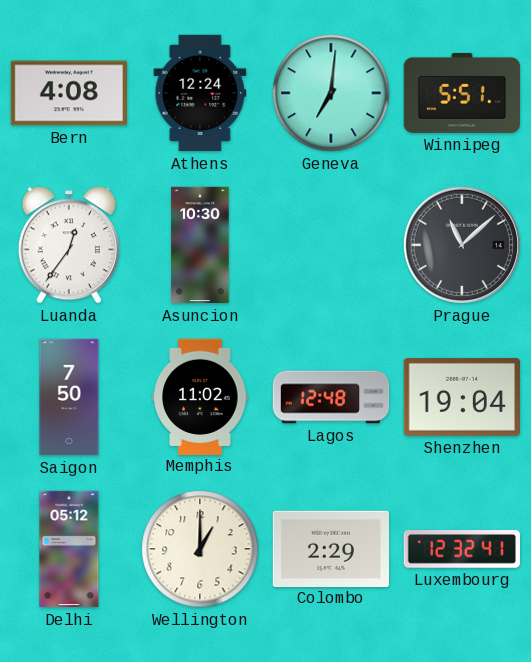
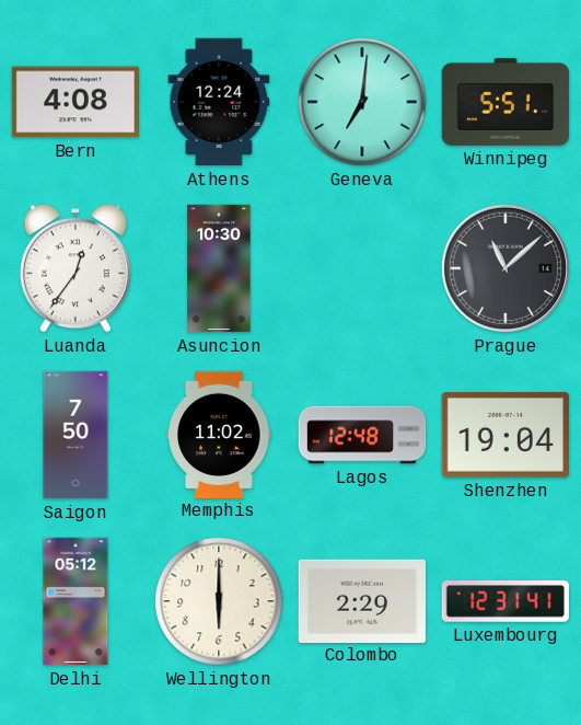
Wellington: 1:00 -> 6:00
Luxembourg: 12:32 -> 12:31
